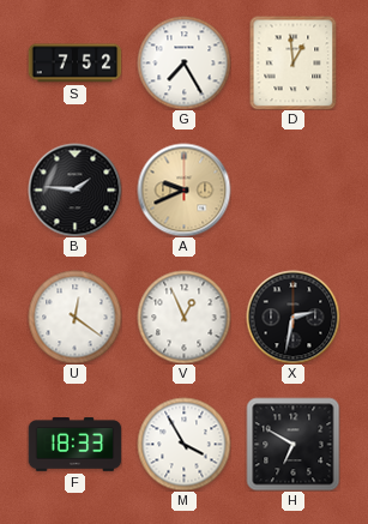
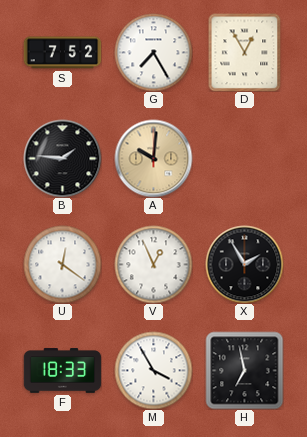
D: 12:59 -> 12:55
A: 9:41 -> 10:01
X: 2:32 -> 1:55
H: 6:50 -> 6:58
